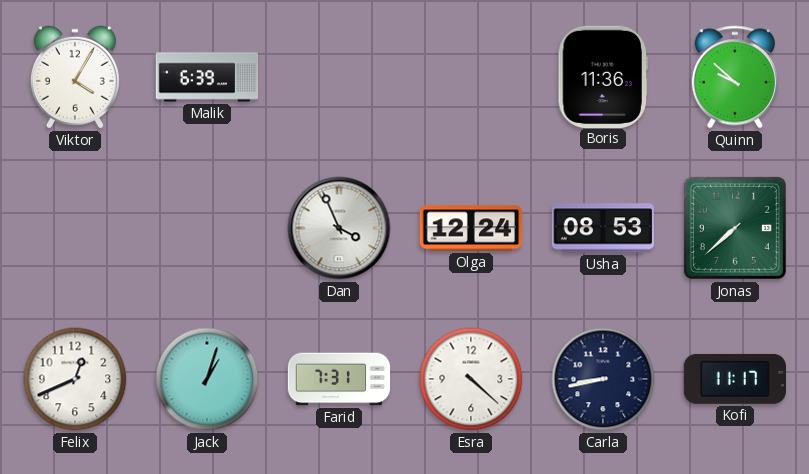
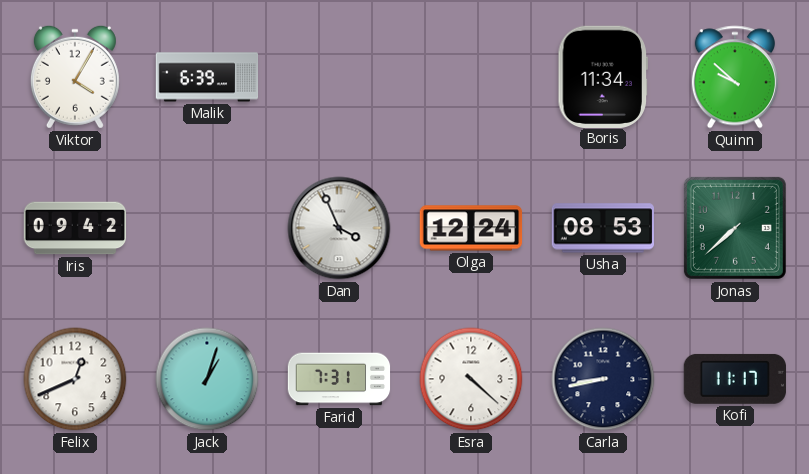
Boris: 11:36 -> 11:34
Iris: none -> 09:42
